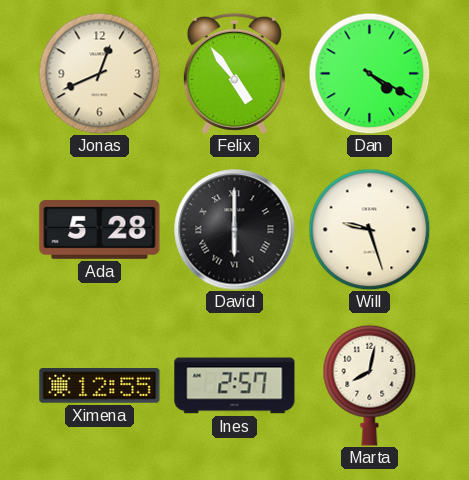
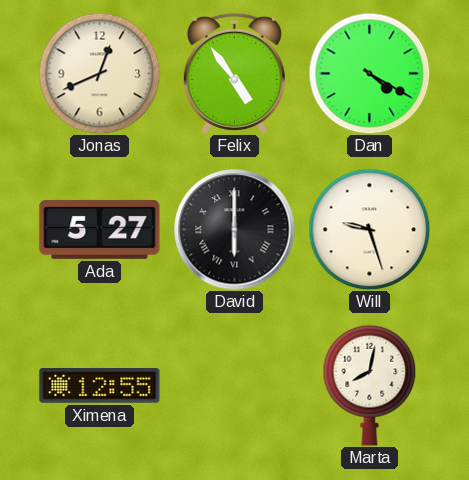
Ada: 5:28 -> 5:27
Ines: 2:57 -> none
